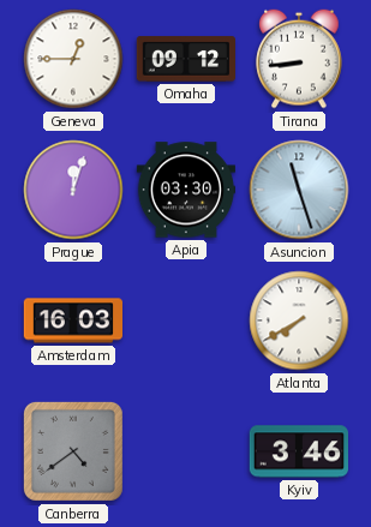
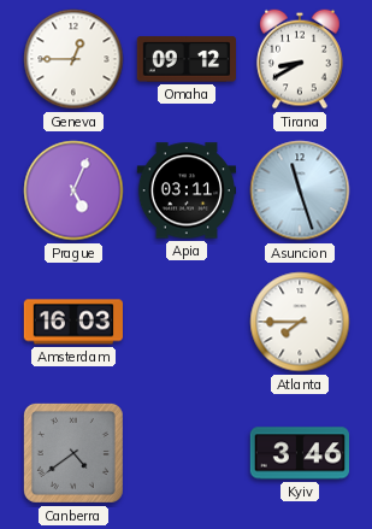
Tirana: 8:44 -> 8:40
Prague: 12:03 -> 5:04
Apia: 03:30 -> 03:11
Atlanta: 7:40 -> 7:45
